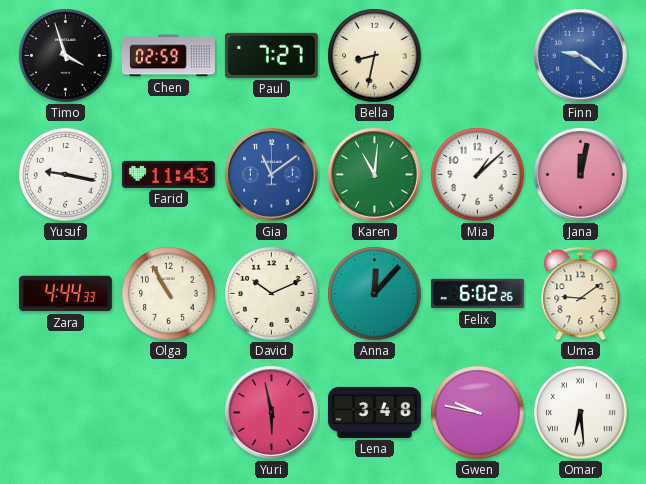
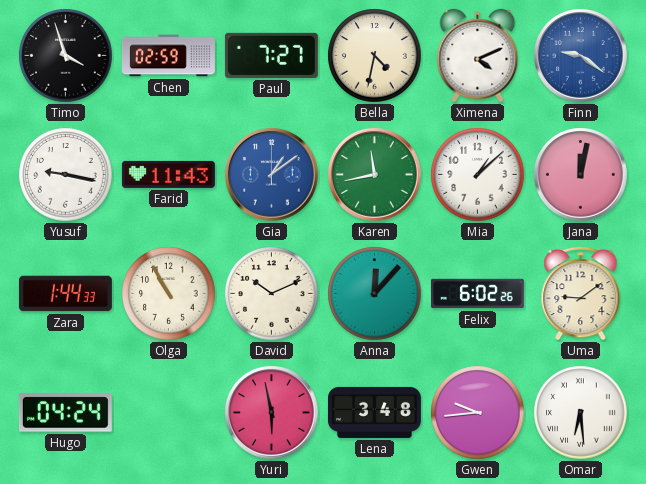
Bella: 8:32 -> 4:32
Ximena: none -> 4:11
Gia: 11:09 -> 1:09
Karen: 11:01 -> 11:43
Zara: 4:44 -> 1:44
Hugo: none -> 04:24
Gwen: 9:47 -> 9:44
